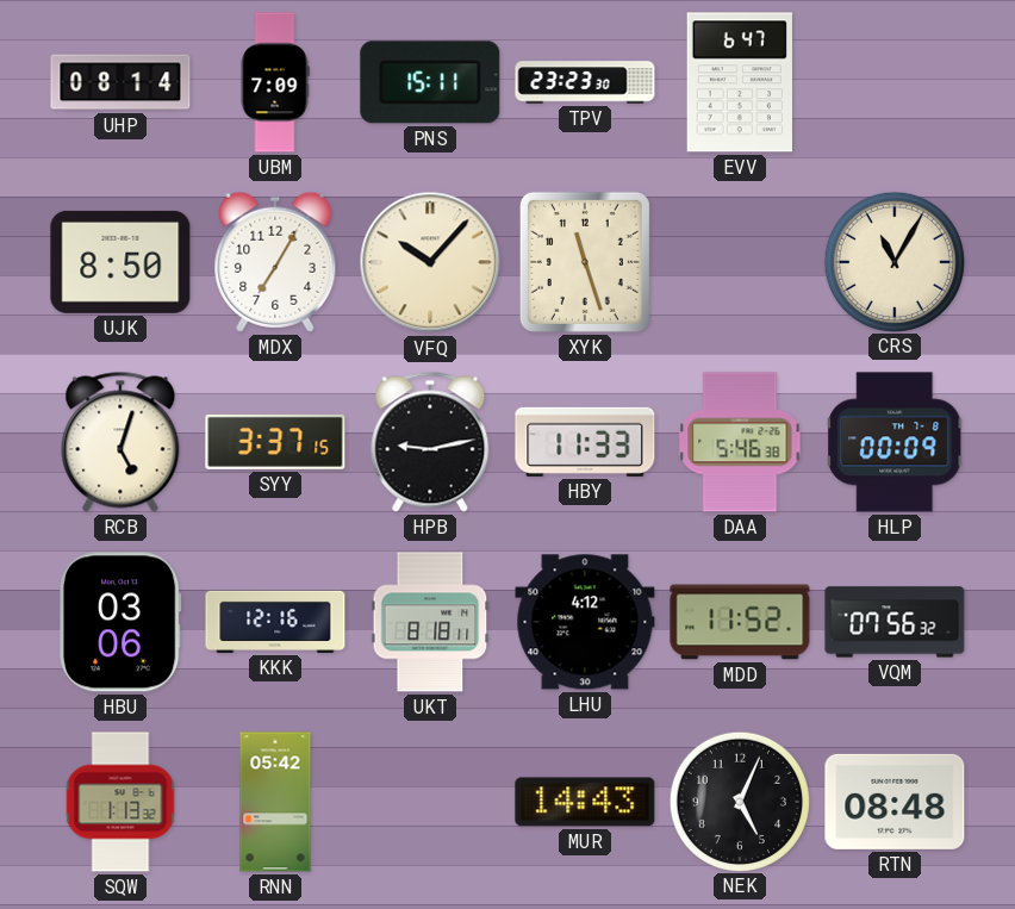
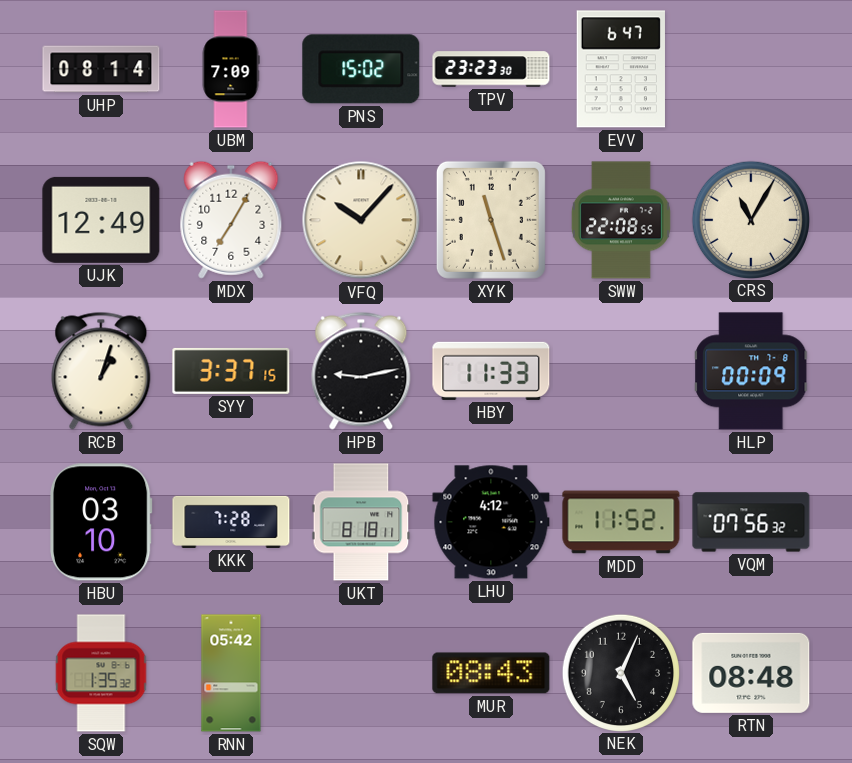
PNS: 15:11 -> 15:02
UJK: 8:50 -> 12:49
SWW: none -> 22:08
RCB: 5:03 -> 1:03
DAA: 5:46 -> none
HBU: 03:06 -> 03:10
KKK: 12:16 -> 7:28
SQW: 1:13 -> 1:35
MUR: 14:43 -> 08:43
